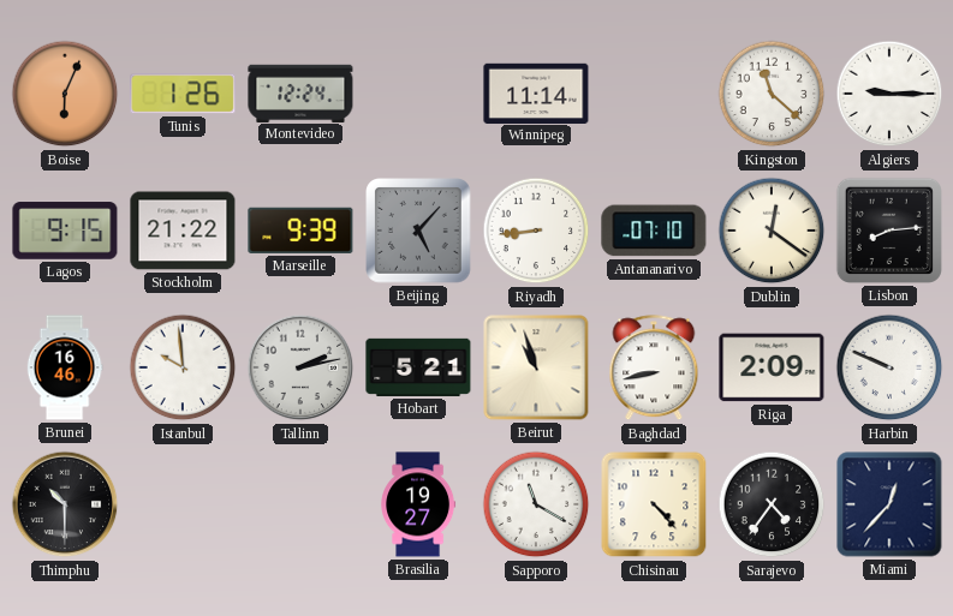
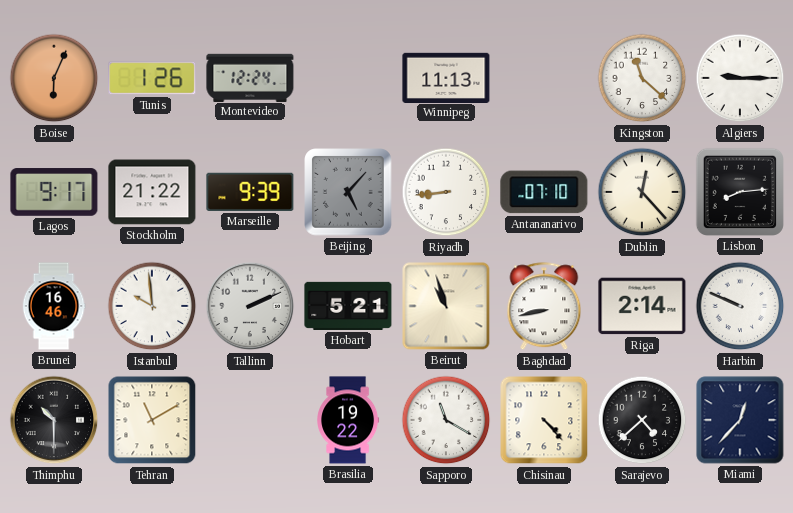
Winnipeg: 11:14 -> 11:13
Lagos: 9:15 -> 9:17
Dublin: 12:21 -> 12:23
Tallinn: 2:13 -> 2:11
Riga: 2:09 -> 2:14
Tehran: none -> 11:10
Brasilia: 19:27 -> 19:22
Sarajevo: 4:36 -> 4:38
